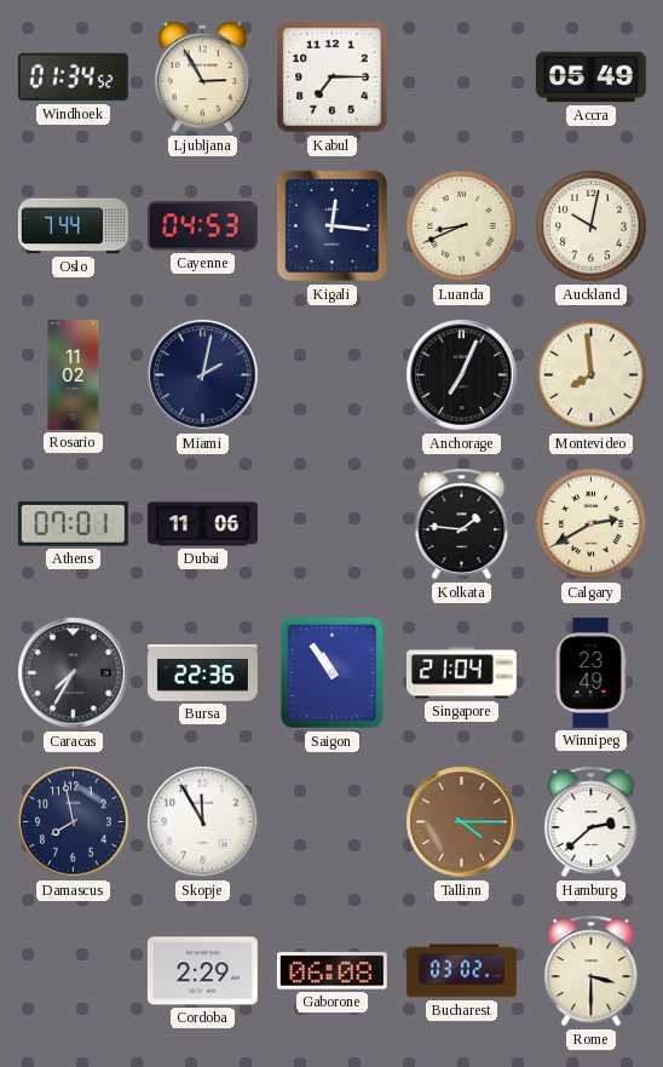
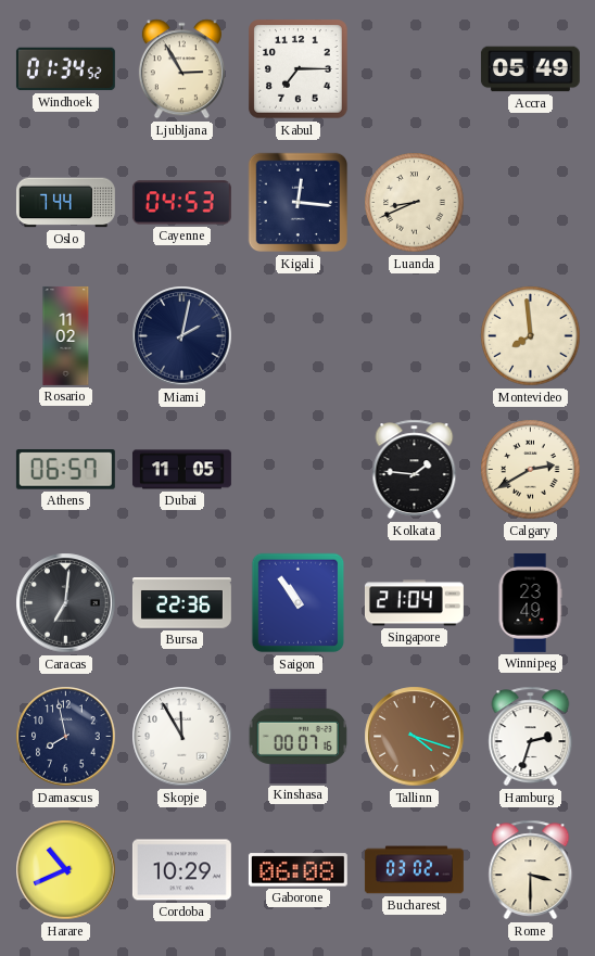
Auckland: 10:02 -> none
Anchorage: 7:04 -> none
Athens: 07:01 -> 06:57
Dubai: 11:06 -> 11:05
Caracas: 7:35 -> 7:01
Kinshasa: none -> 00:07
Tallinn: 4:15 -> 4:18
Hamburg: 2:38 -> 2:33
Harare: none -> 10:41
Cordoba: 2:29 -> 10:29
